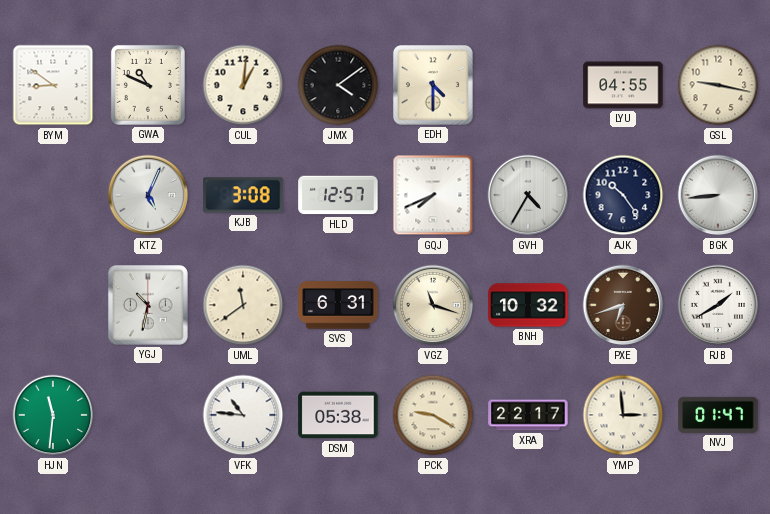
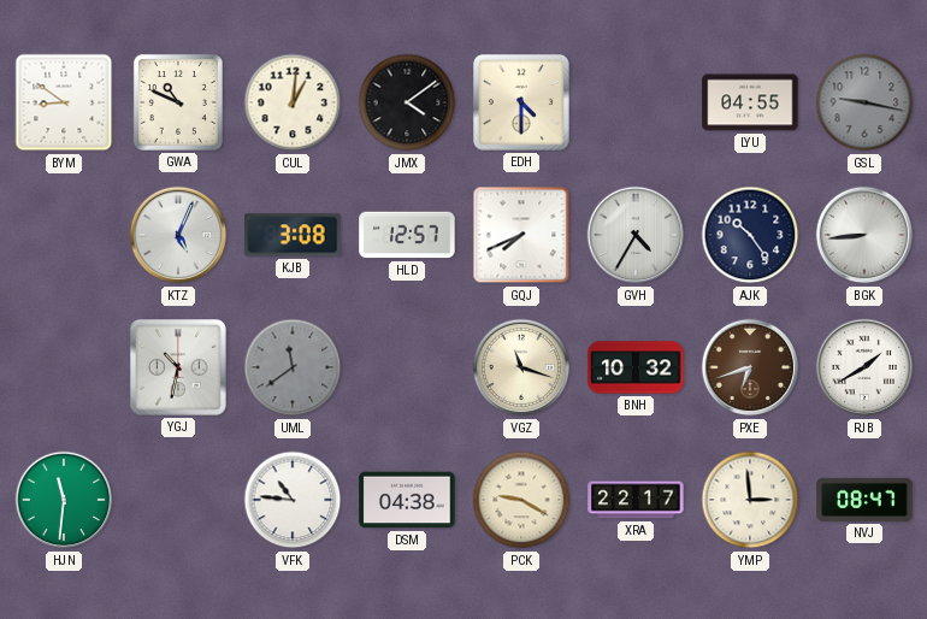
GSL dial: cream -> grey
UML dial: cream -> grey
SVS: 6:31 -> none
DSM: 05:38 -> 04:38
NVJ: 01:47 -> 08:47
